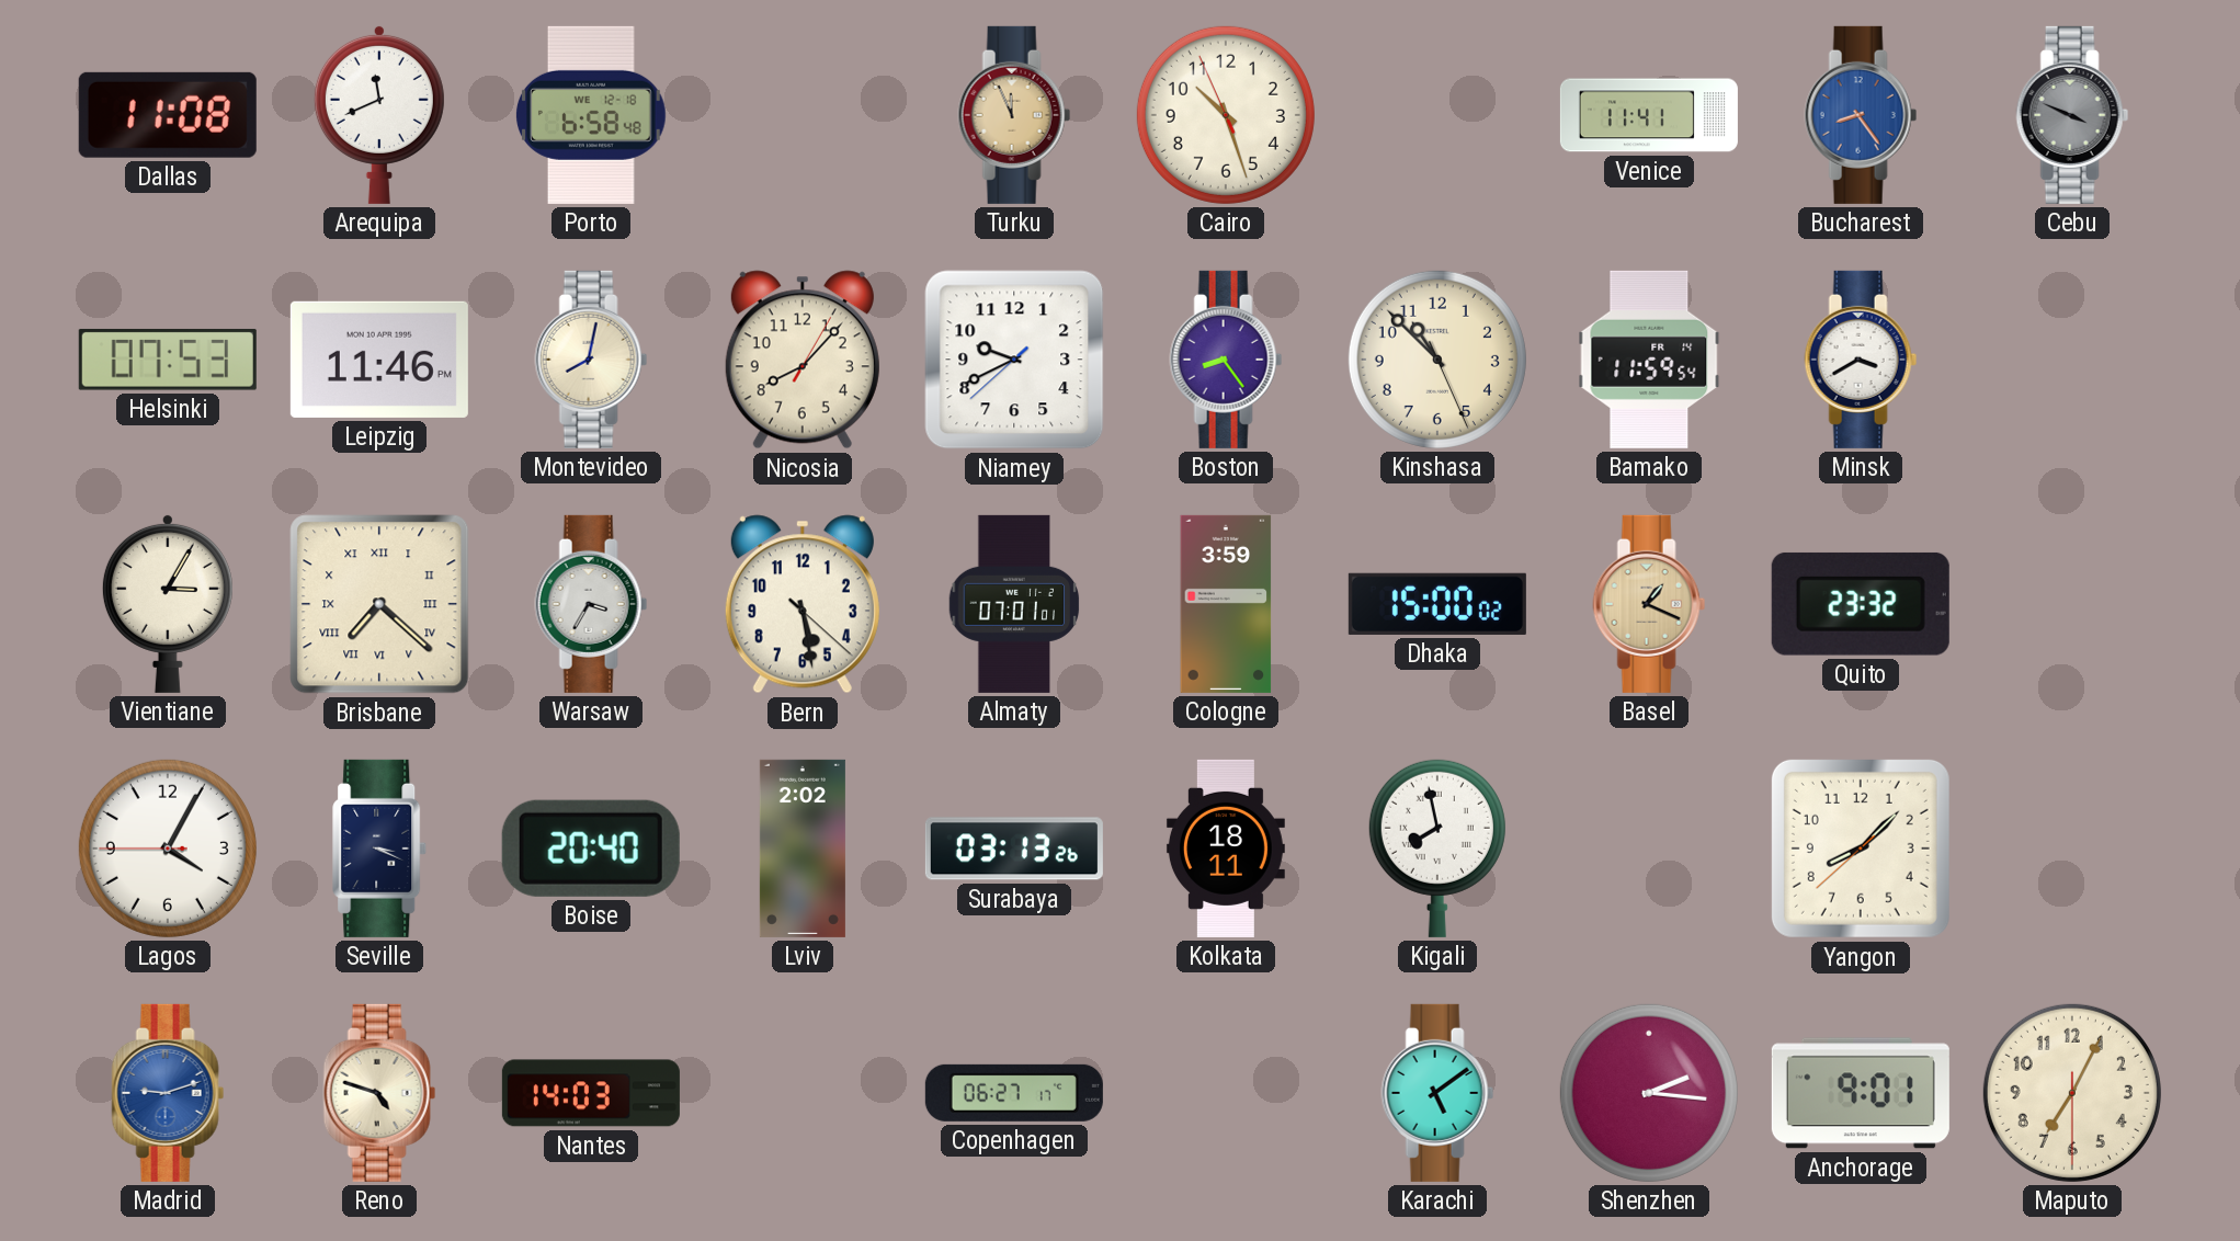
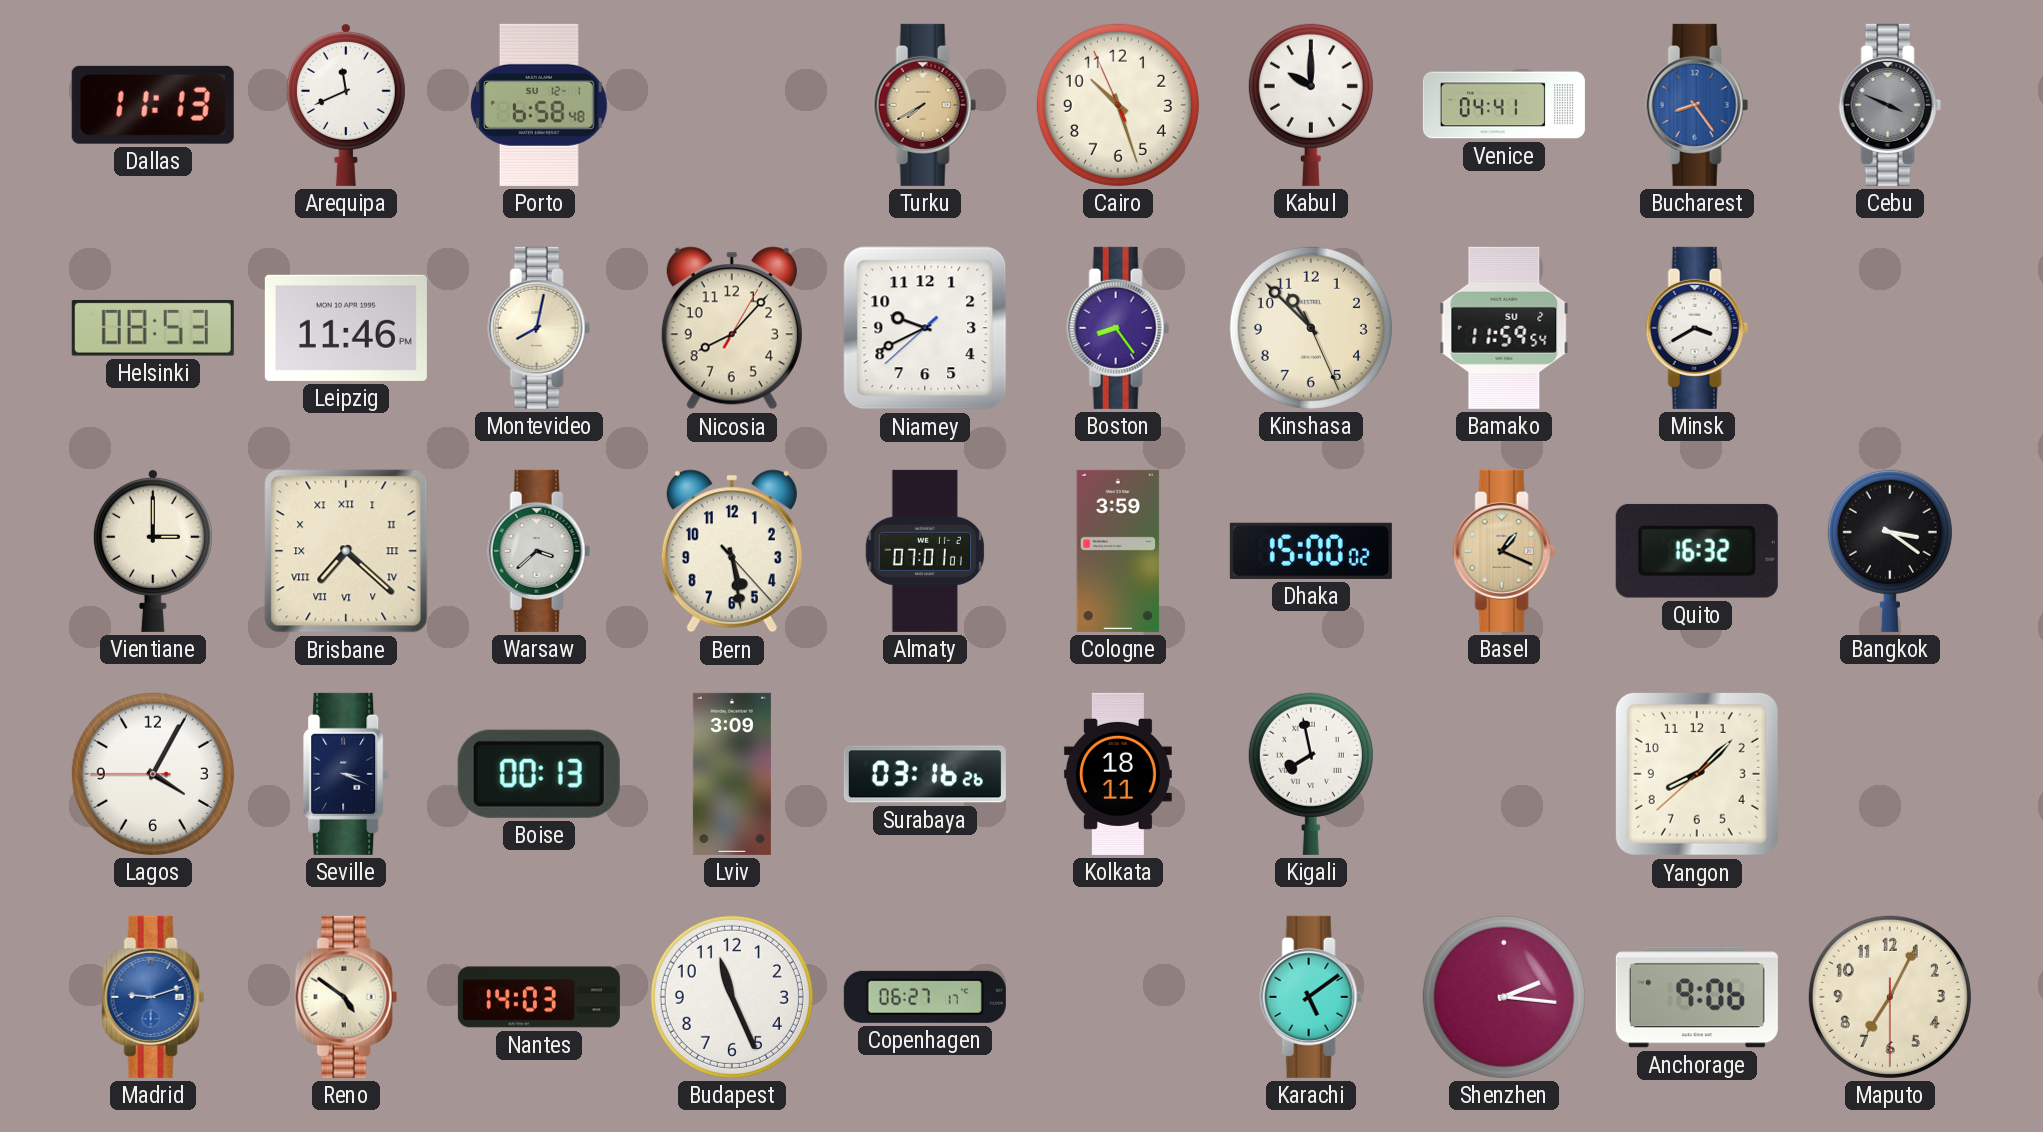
Dallas: 11:08 -> 11:13
Porto date: WE 12-18 -> SU 12-1
Turku: 11:56 -> 7:40
Kabul: none -> 10:00
Venice: 11:41 -> 04:41
Helsinki: 07:53 -> 08:53
Bamako date: FR 14 -> SU 2
Vientiane: 3:05 -> 3:00
Warsaw: 3:35 -> 3:38
Bern: 5:28:22 -> 5:28:23
Quito: 23:32 -> 16:32
Bangkok: none -> 3:21
Boise: 20:40 -> 00:13
Lviv: 2:02 -> 3:09
Surabaya: 03:13 -> 03:16
Reno: 4:48 -> 4:51
Budapest: none -> 11:26
Anchorage: 9:01 -> 9:06
